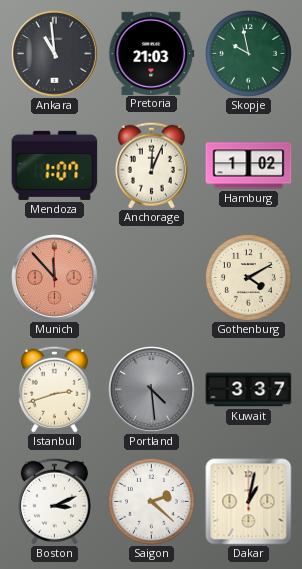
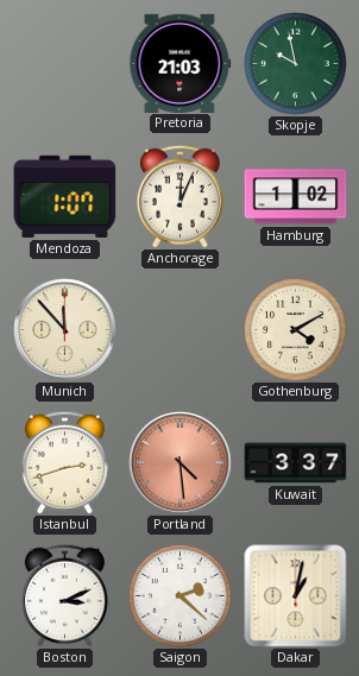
Ankara: 10:59 -> none
Munich dial: salmon -> cream
Portland dial: grey -> salmon
